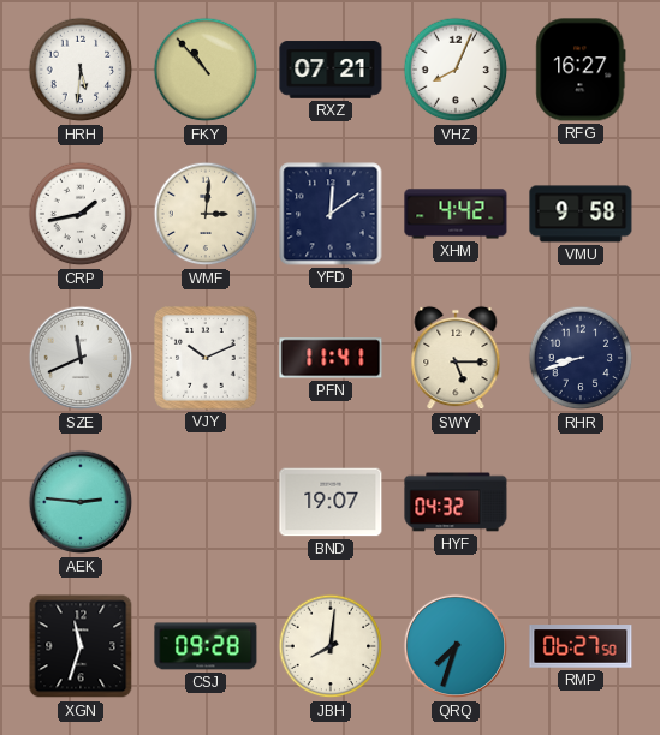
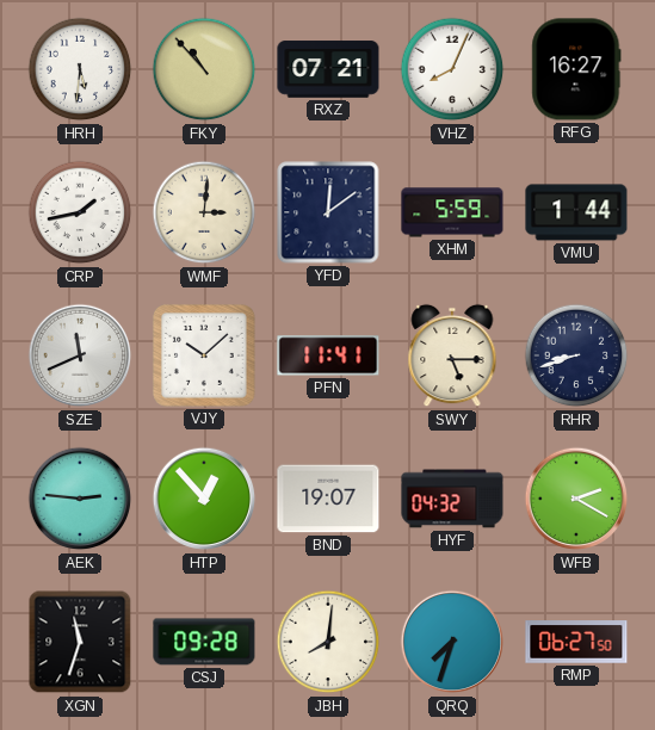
XHM: 4:42 -> 5:59
VMU: 9:58 -> 1:44
VJY: 10:11 -> 10:08
HTP: none -> 12:53
WFB: none -> 2:20
